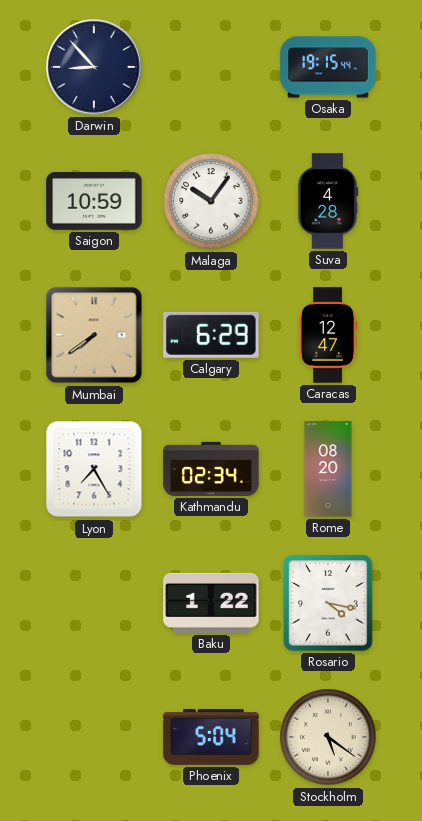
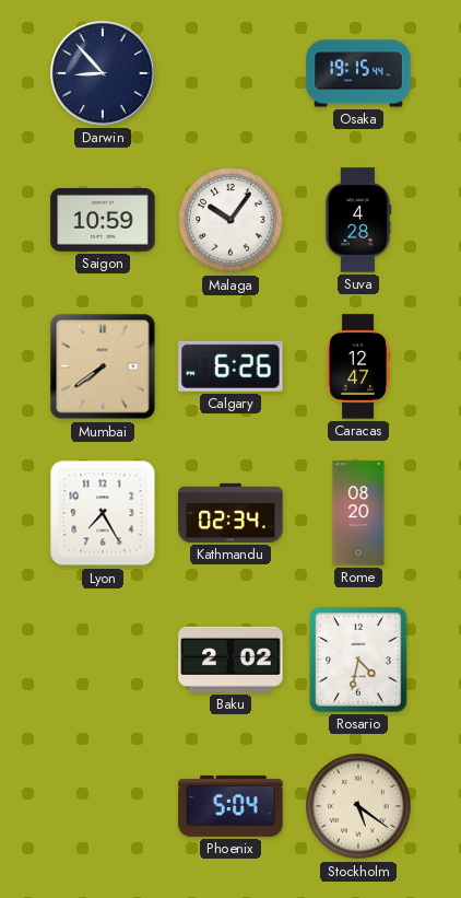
Calgary: 6:29 -> 6:26
Baku: 1:22 -> 2:02
Rosario: 4:17 -> 4:32
